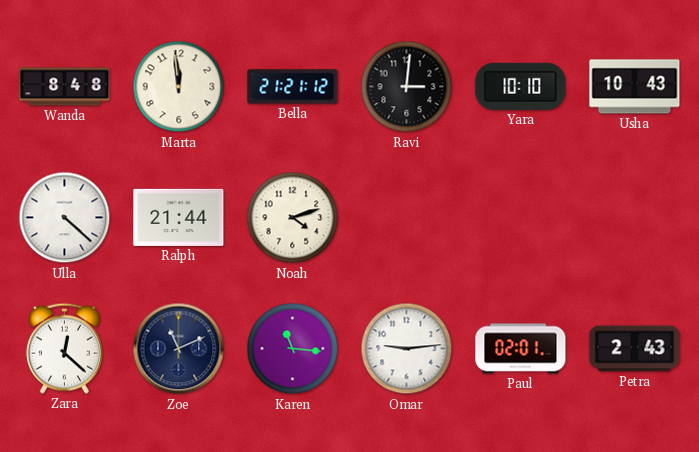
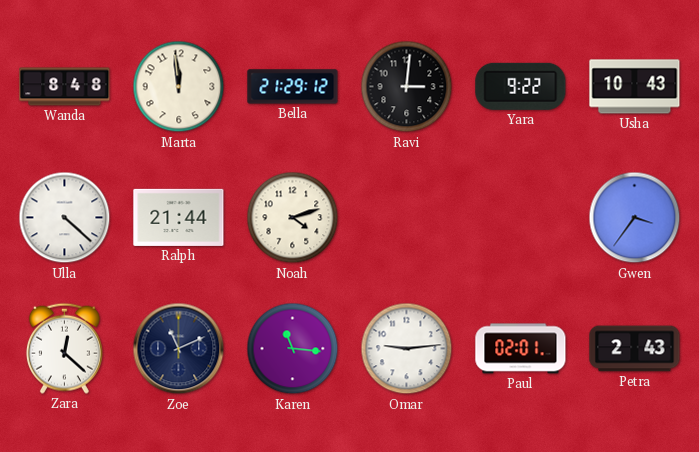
Bella: 21:21 -> 21:29
Yara: 10:10 -> 9:22
Gwen: none -> 3:36
